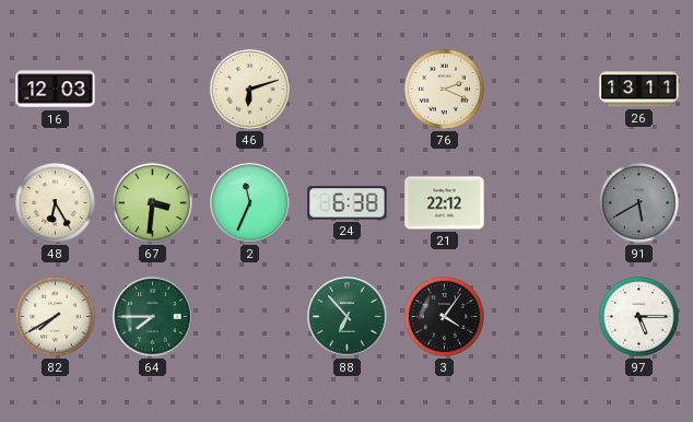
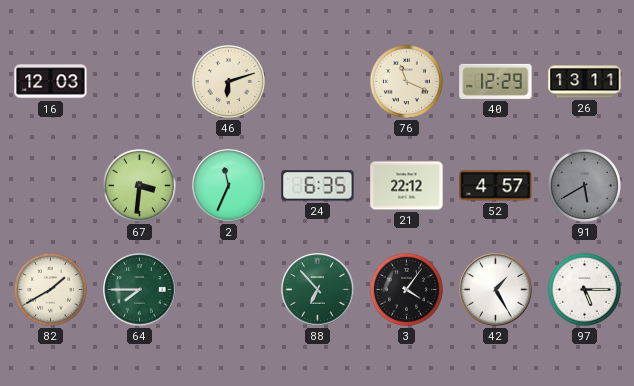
76: 2:19 -> 11:19
40: none -> 12:29
48: 6:25 -> none
24: 6:38 -> 6:35
52: none -> 4:57
82: 7:40 -> 1:40
42: none -> 1:25
